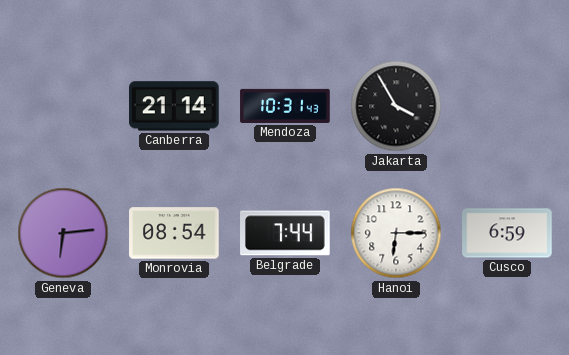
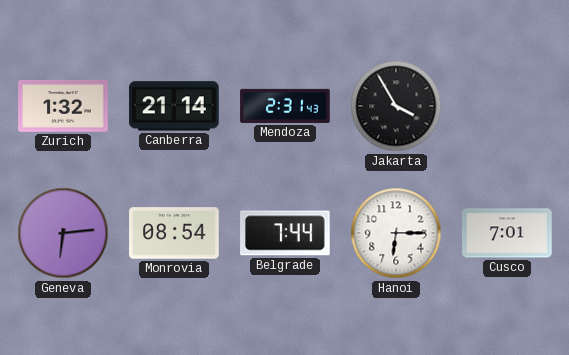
Zurich: none -> 1:32
Mendoza: 10:31 -> 2:31
Cusco: 6:59 -> 7:01
